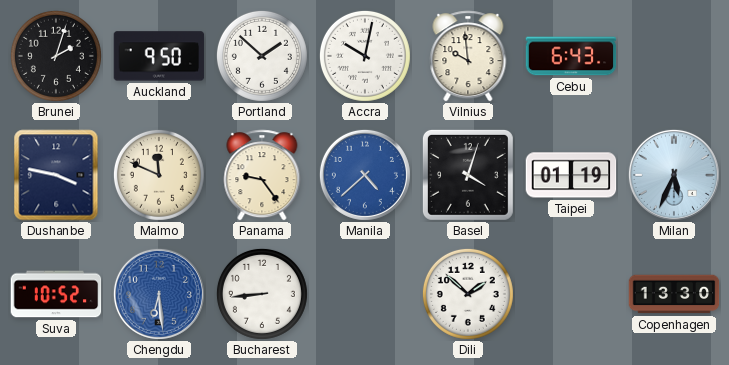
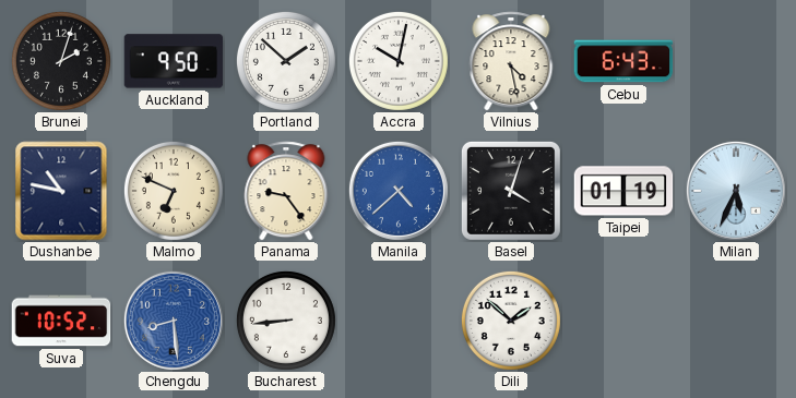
Vilnius: 9:59 -> 4:28
Dushanbe: 3:47 -> 10:47
Malmo: 11:49 -> 6:49
Chengdu: 6:29 -> 8:29
Copenhagen: 13:30 -> none
